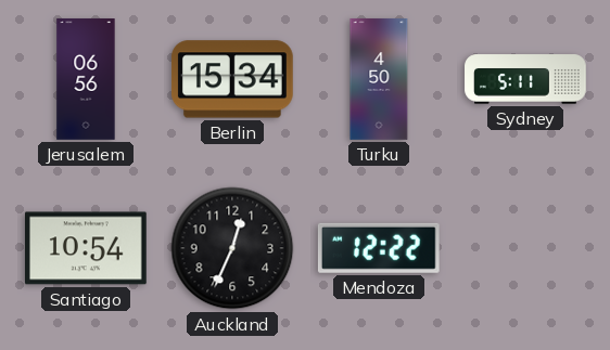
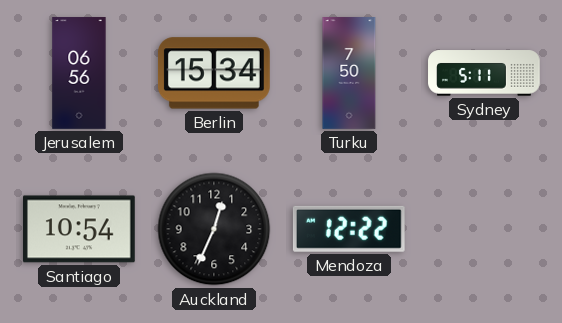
Turku: 4:50 -> 7:50
